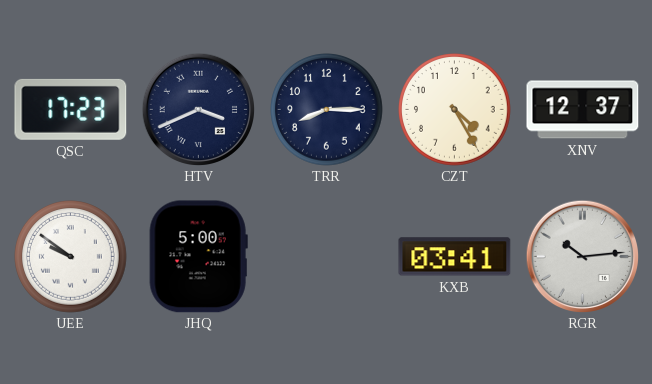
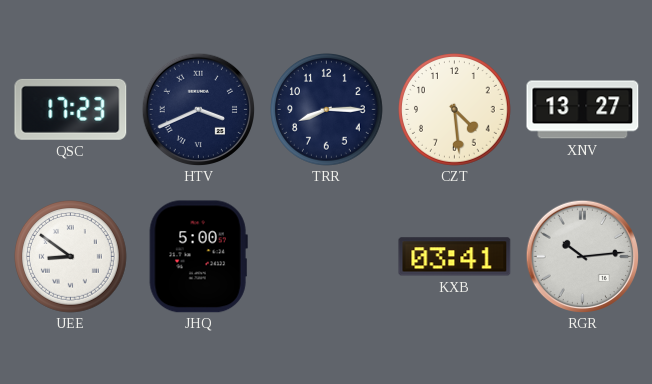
CZT: 4:25 -> 4:29
XNV: 12:37 -> 13:27
UEE: 9:51 -> 8:51
